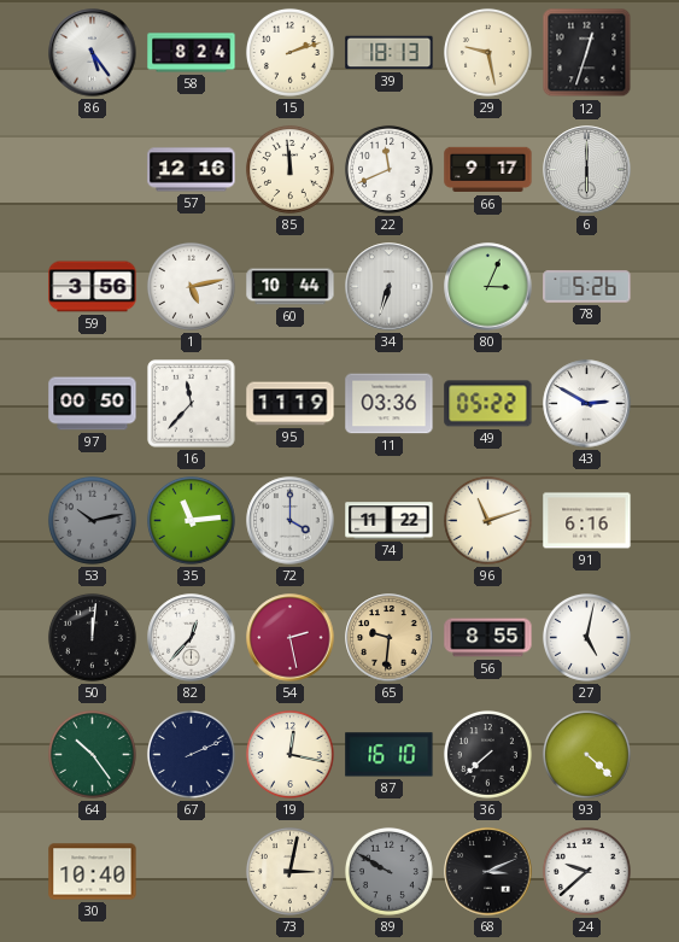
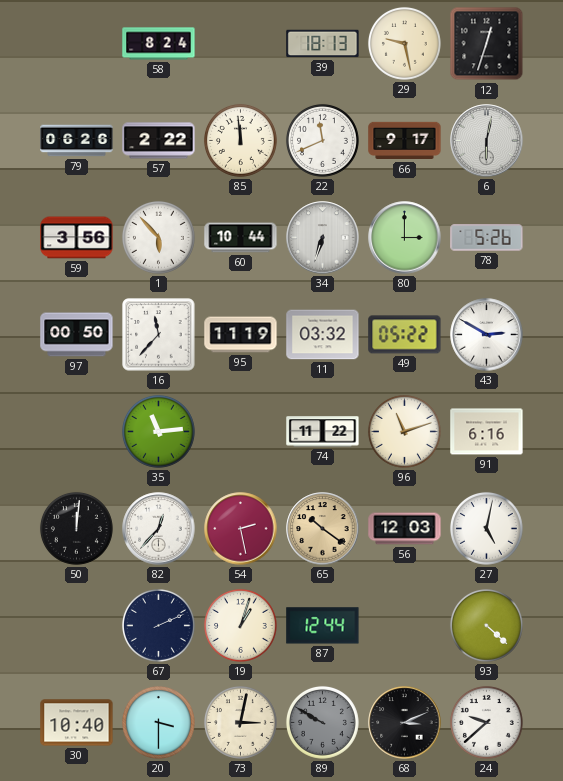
86: 5:24 -> none
15: 2:12 -> none
79: none -> 06:26
57: 12:16 -> 2:22
6: 6:00 -> 6:02
1: 5:13 -> 5:53
80: 3:04 -> 3:00
11: 03:36 -> 03:32
53: 10:13 -> none
72: 4:00 -> none
65: 9:31 -> 10:21
56: 8:55 -> 12:03
64: 10:24 -> none
19: 12:17 -> 1:03
87: 16:10 -> 12:44
36: 7:38 -> none
20: none -> 3:30
